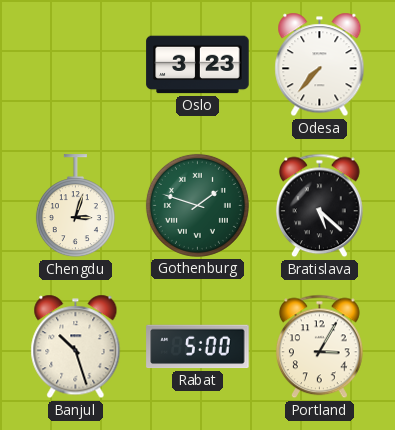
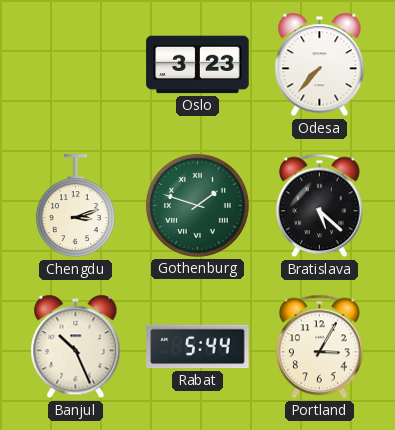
Chengdu: 3:03 -> 3:12
Banjul: 10:27 -> 10:26
Rabat: 5:00 -> 5:44
